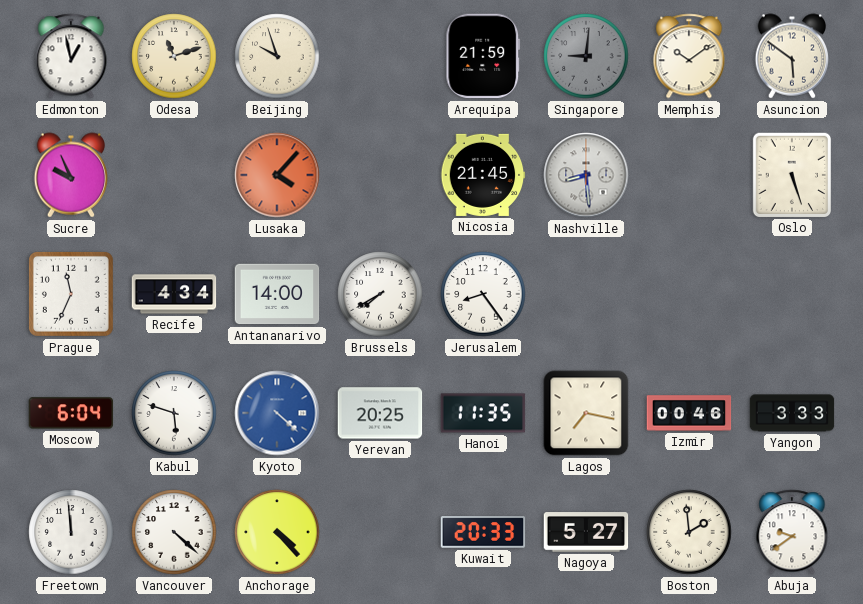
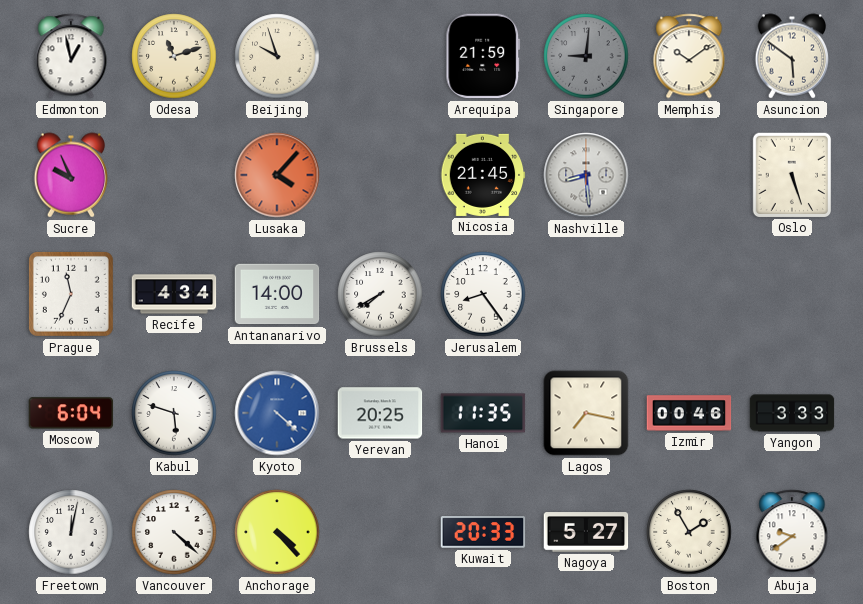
Freetown: 11:59 -> 12:02
Boston: 1:59 -> 1:55
